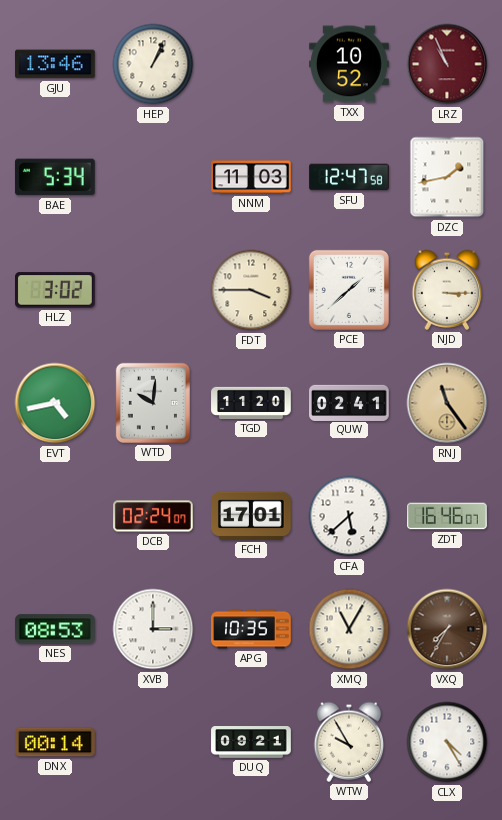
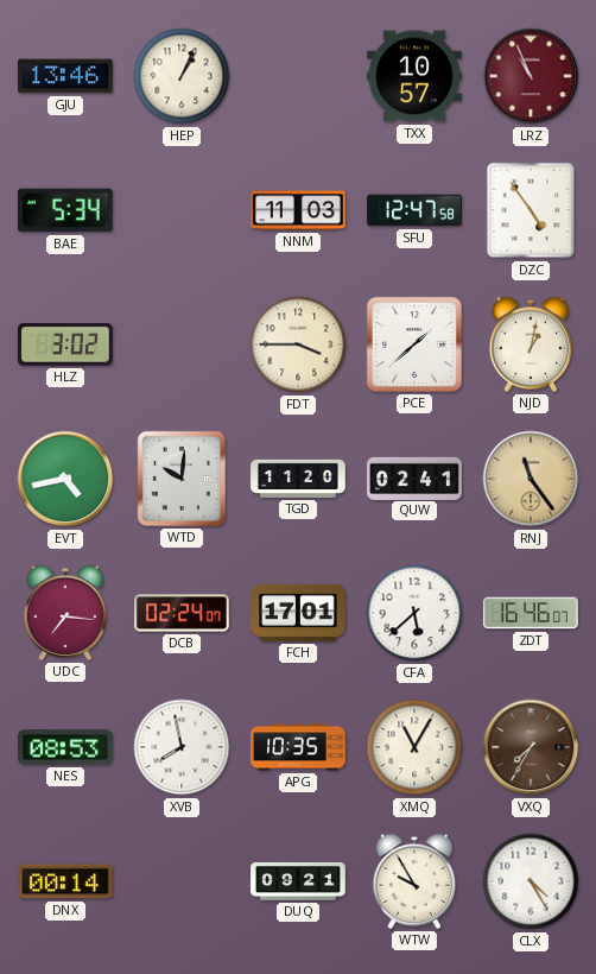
TXX: 10:52 -> 10:57
DZC: 1:43 -> 4:54
NJD: 3:15 -> 1:02
UDC: none -> 7:16
XVB: 3:00 -> 7:58
